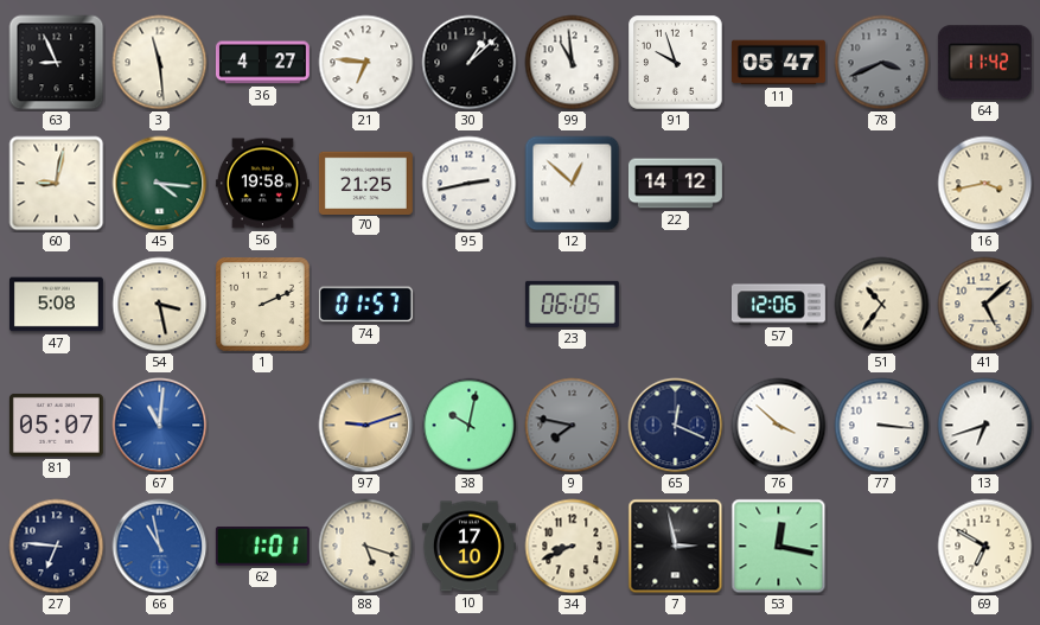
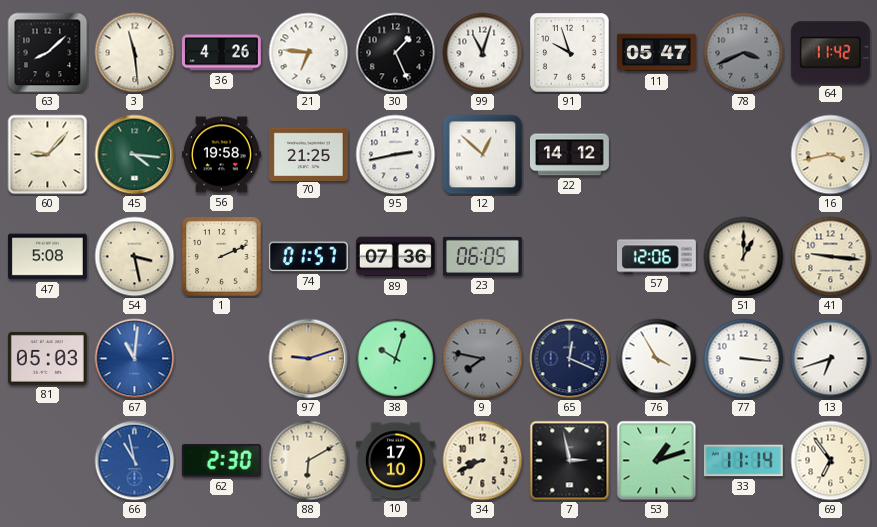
63: 8:56 -> 8:08
36: 4:27 -> 4:26
30: 1:08 -> 1:26
99: 10:59 -> 11:03
60: 9:02 -> 9:07
89: none -> 07:36
51: 10:36 -> 1:00
41: 5:08 -> 9:16
81: 05:07 -> 05:03
38: 10:02 -> 10:03
76: 3:52 -> 3:55
27: 6:46 -> none
62: 1:01 -> 2:30
88: 5:18 -> 6:10
53: 12:17 -> 1:12
33: none -> 11:14
69: 6:50 -> 6:54
